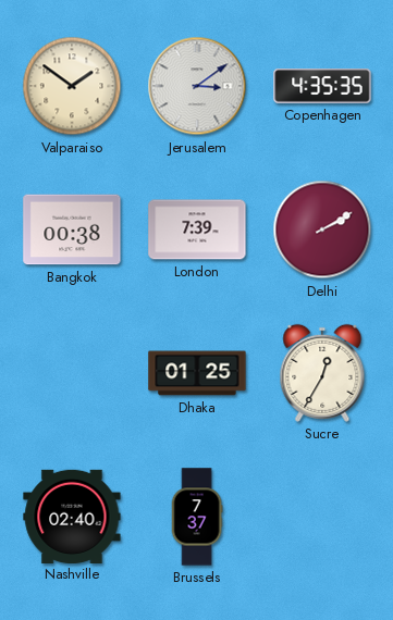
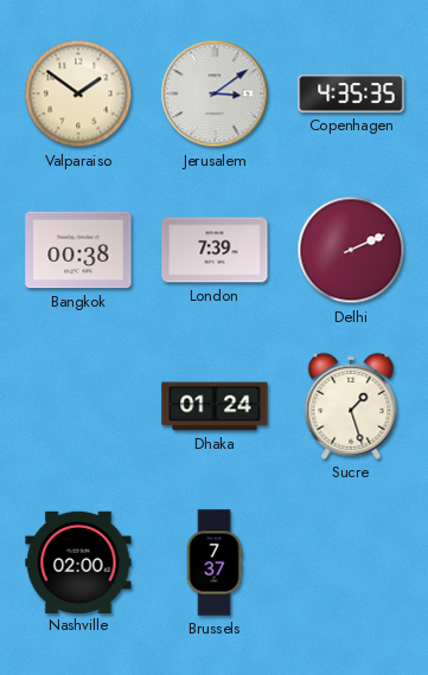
Delhi: 2:10 -> 2:11
Dhaka: 01:25 -> 01:24
Sucre: 12:35 -> 1:27
Nashville: 02:40 -> 02:00
